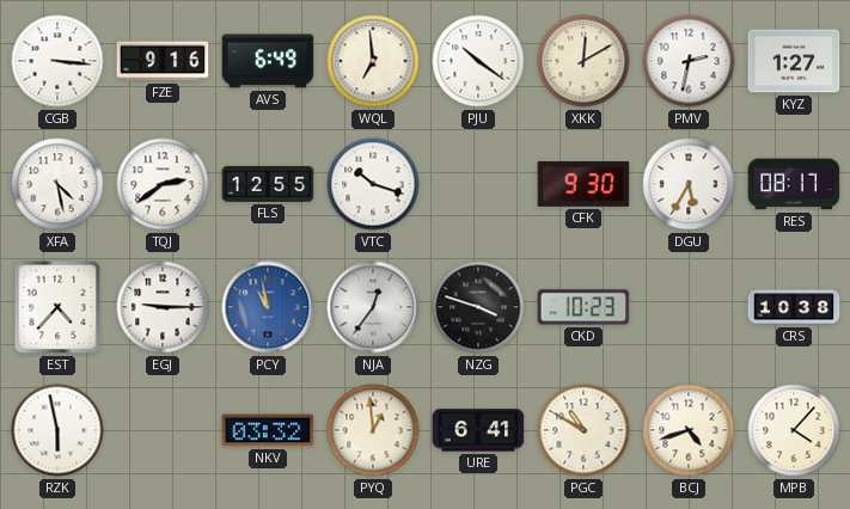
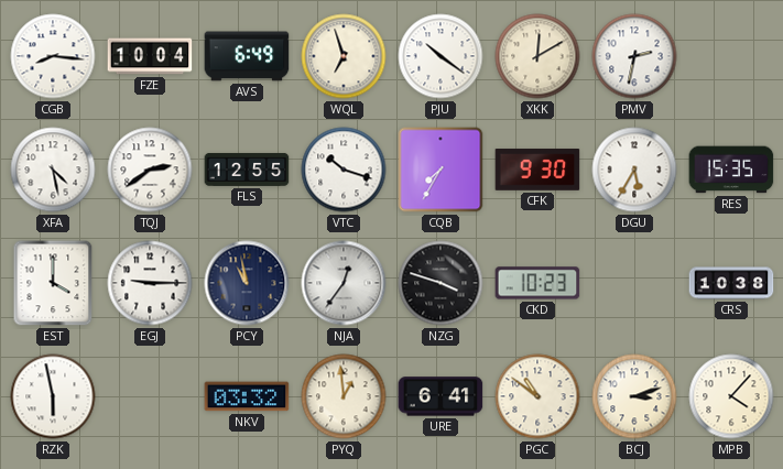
CGB: 3:16 -> 8:16
FZE: 9:16 -> 10:04
WQL: 6:59 -> 6:57
KYZ: 1:27 -> none
CQB: none -> 7:35
RES: 08:17 -> 15:35
EST: 4:37 -> 4:00
PCY dial: blue -> navy
PGC: 10:50 -> 10:51
BCJ: 4:42 -> 3:12
